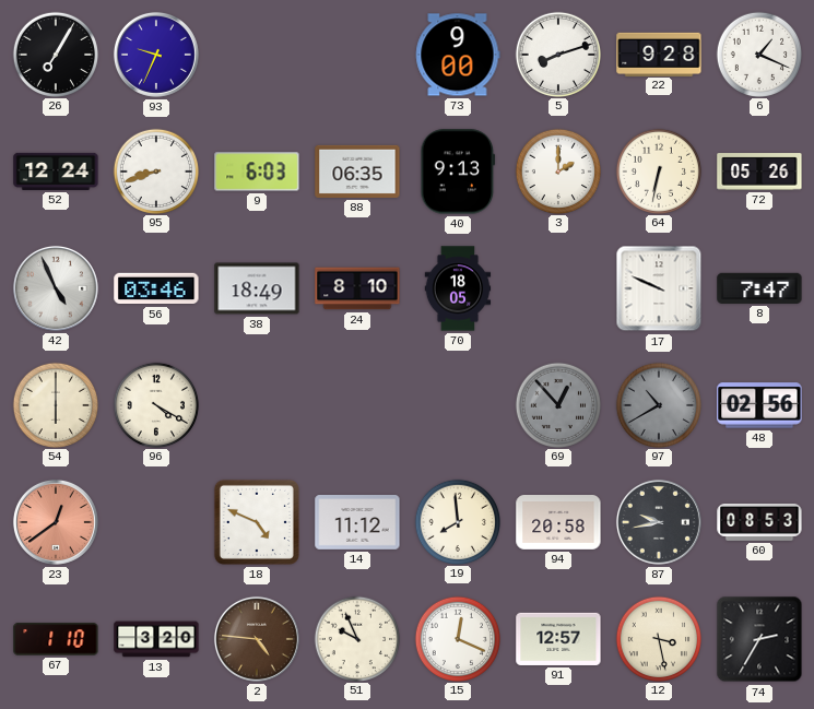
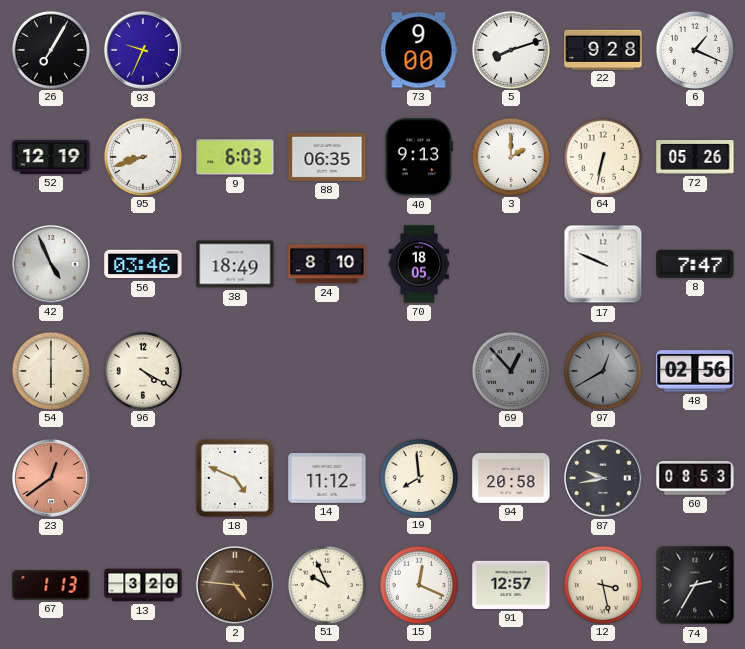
52: 12:24 -> 12:19
97: 10:40 -> 12:40
67: 1:10 -> 1:13
